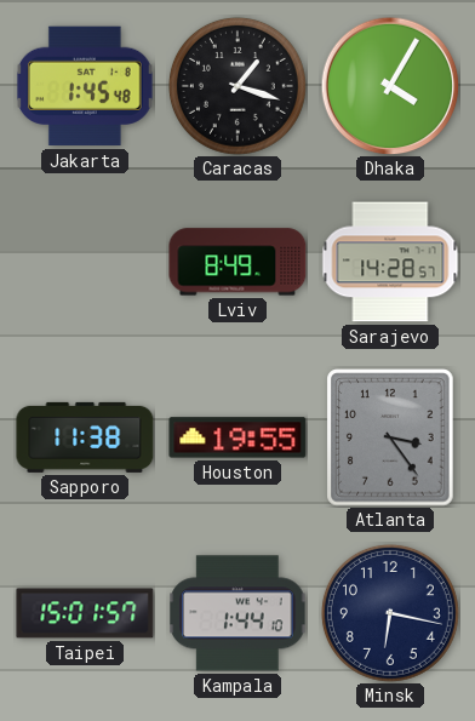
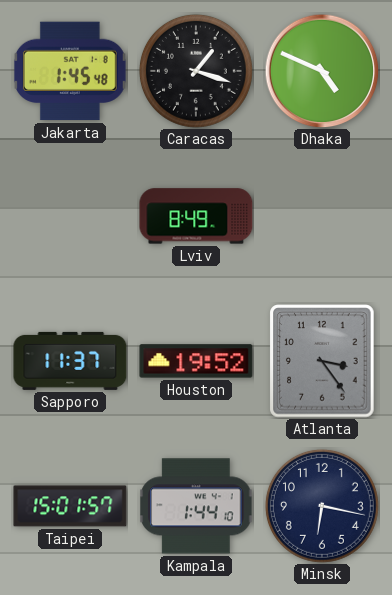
Dhaka: 4:05 -> 4:49
Sarajevo: 14:28 -> none
Sapporo: 11:38 -> 11:37
Houston: 19:55 -> 19:52
